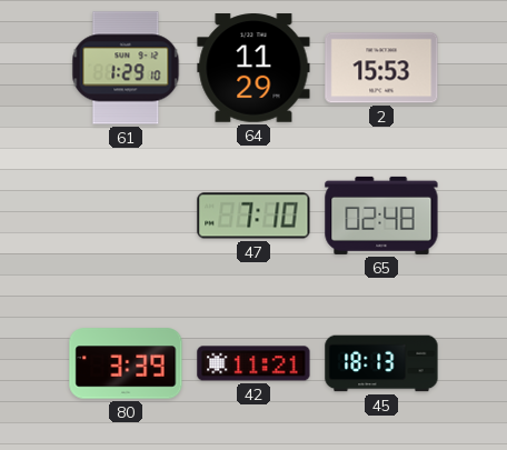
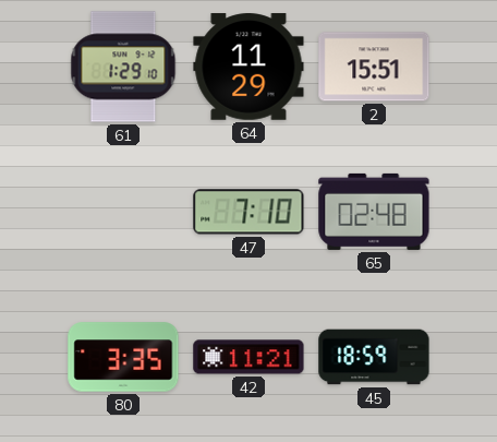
2: 15:53 -> 15:51
80: 3:39 -> 3:35
45: 18:13 -> 18:59
